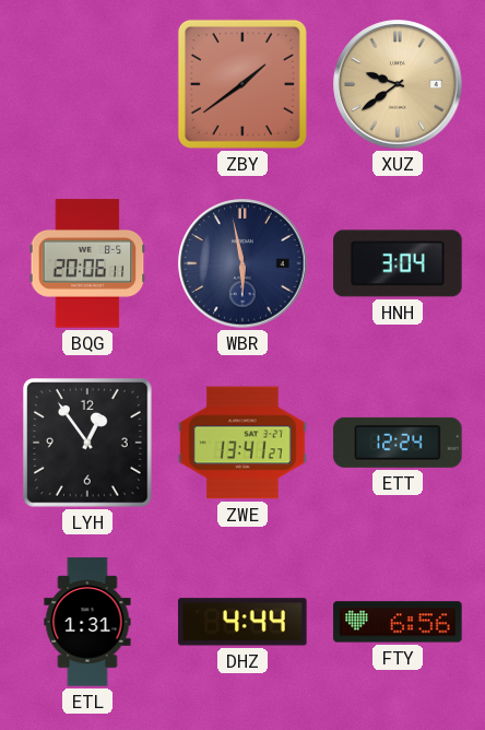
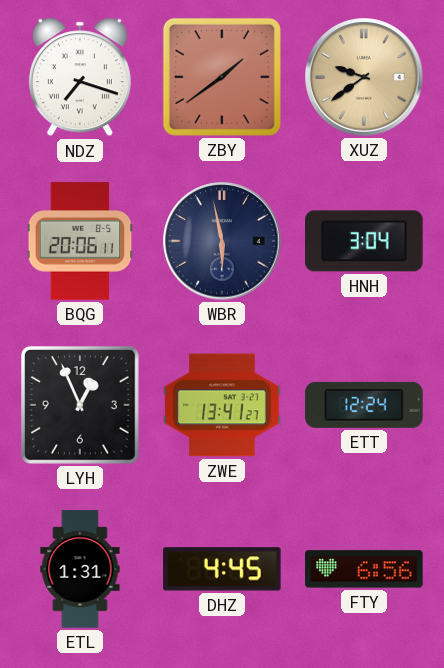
NDZ: none -> 7:18
LYH: 12:54 -> 12:56
DHZ: 4:44 -> 4:45
